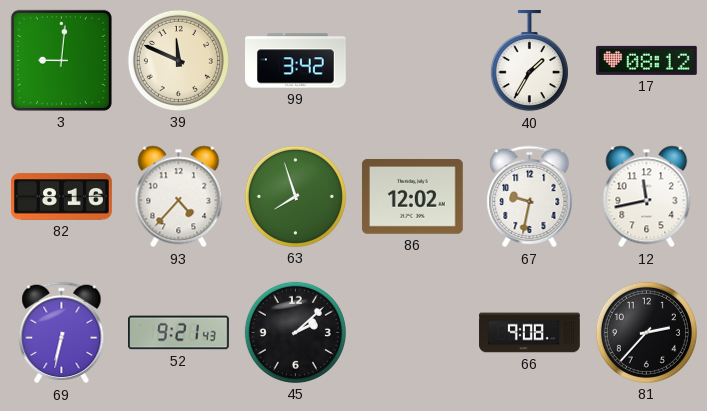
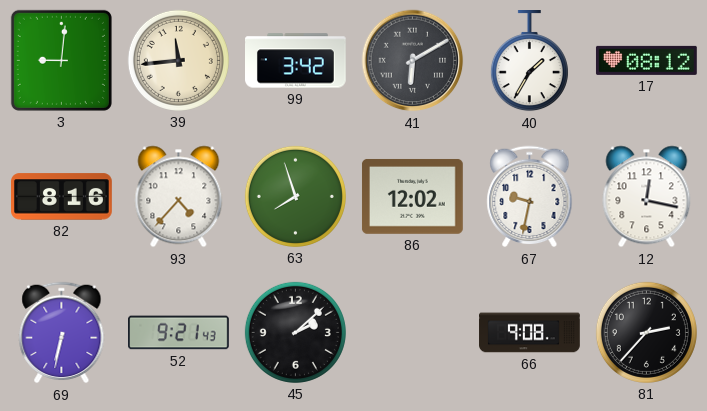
39: 11:49 -> 11:44
41: none -> 6:10
12: 11:43 -> 12:17
